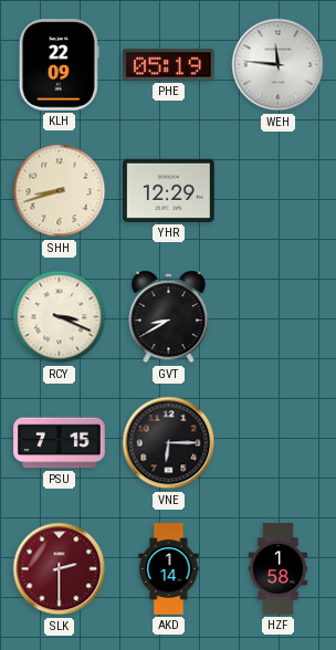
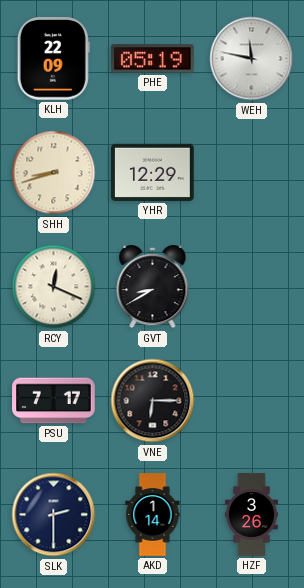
WEH: 11:46 -> 11:47
RCY: 3:19 -> 12:19
PSU: 7:15 -> 7:17
SLK dial: burgundy -> navy
HZF: 1:58 -> 3:26
